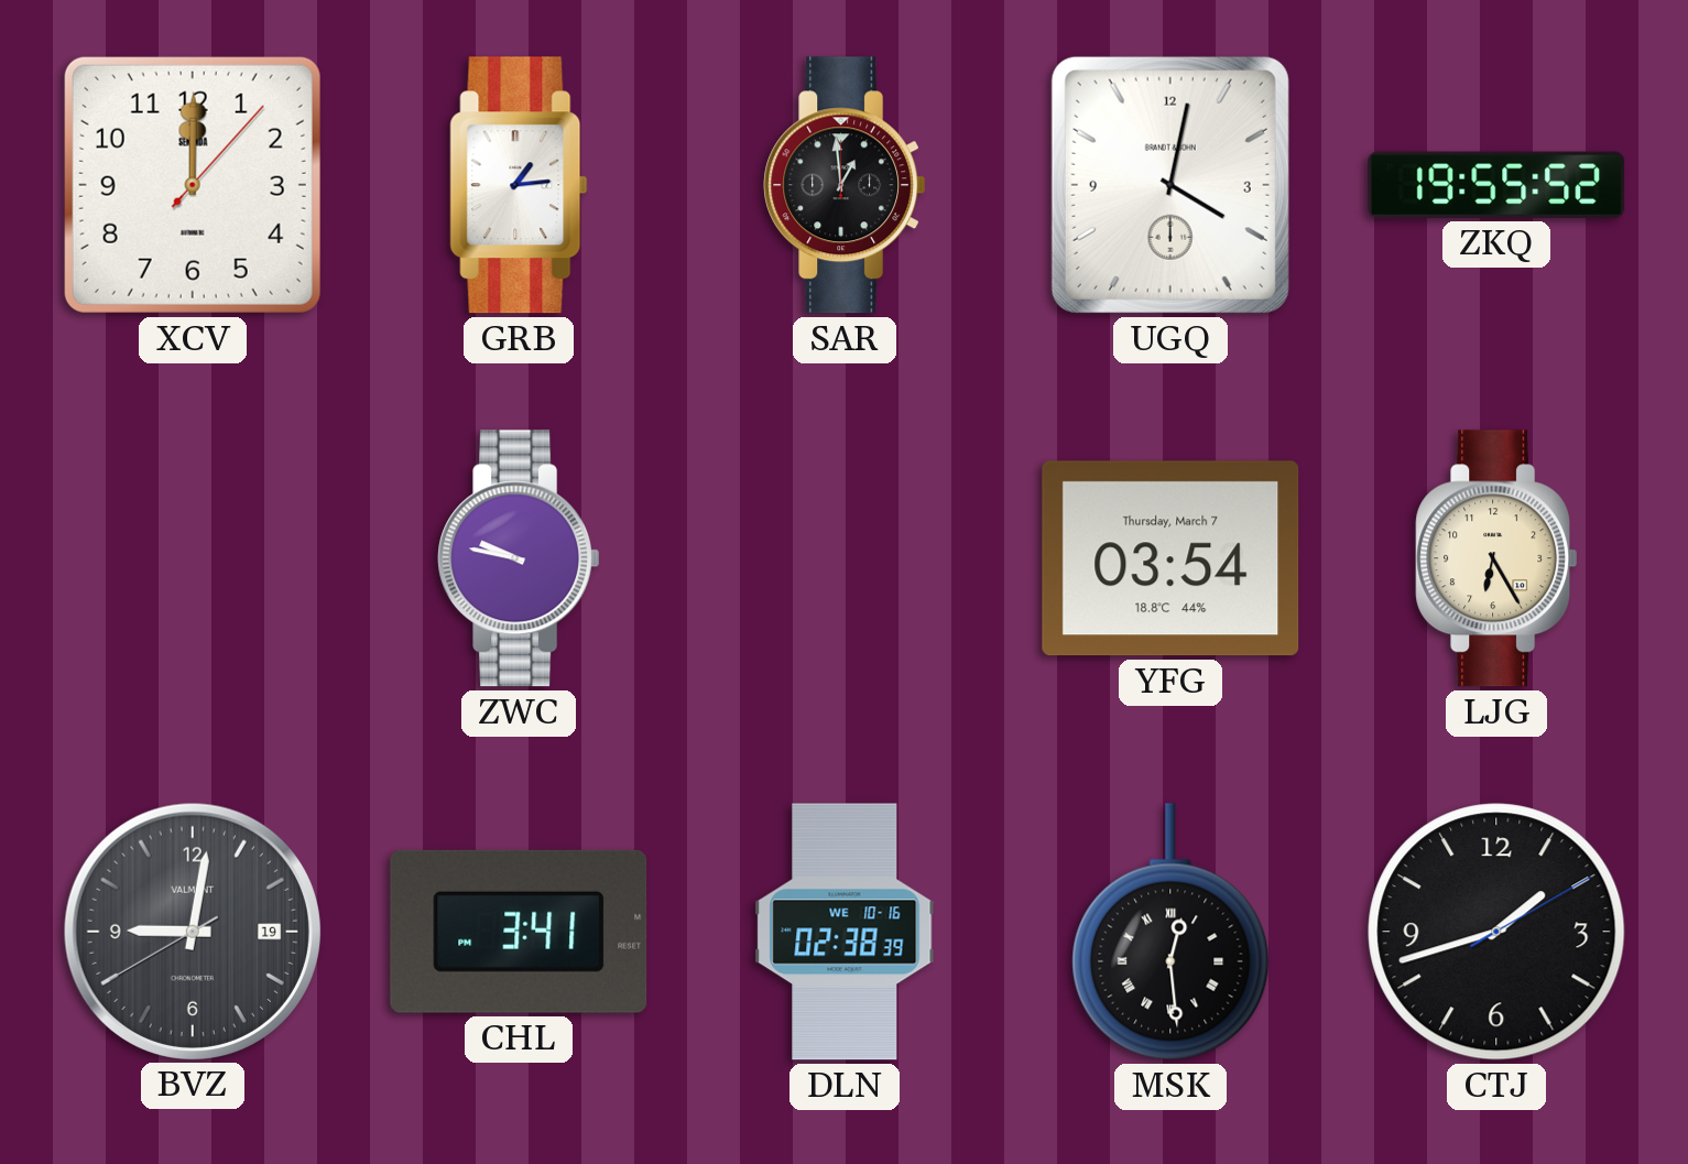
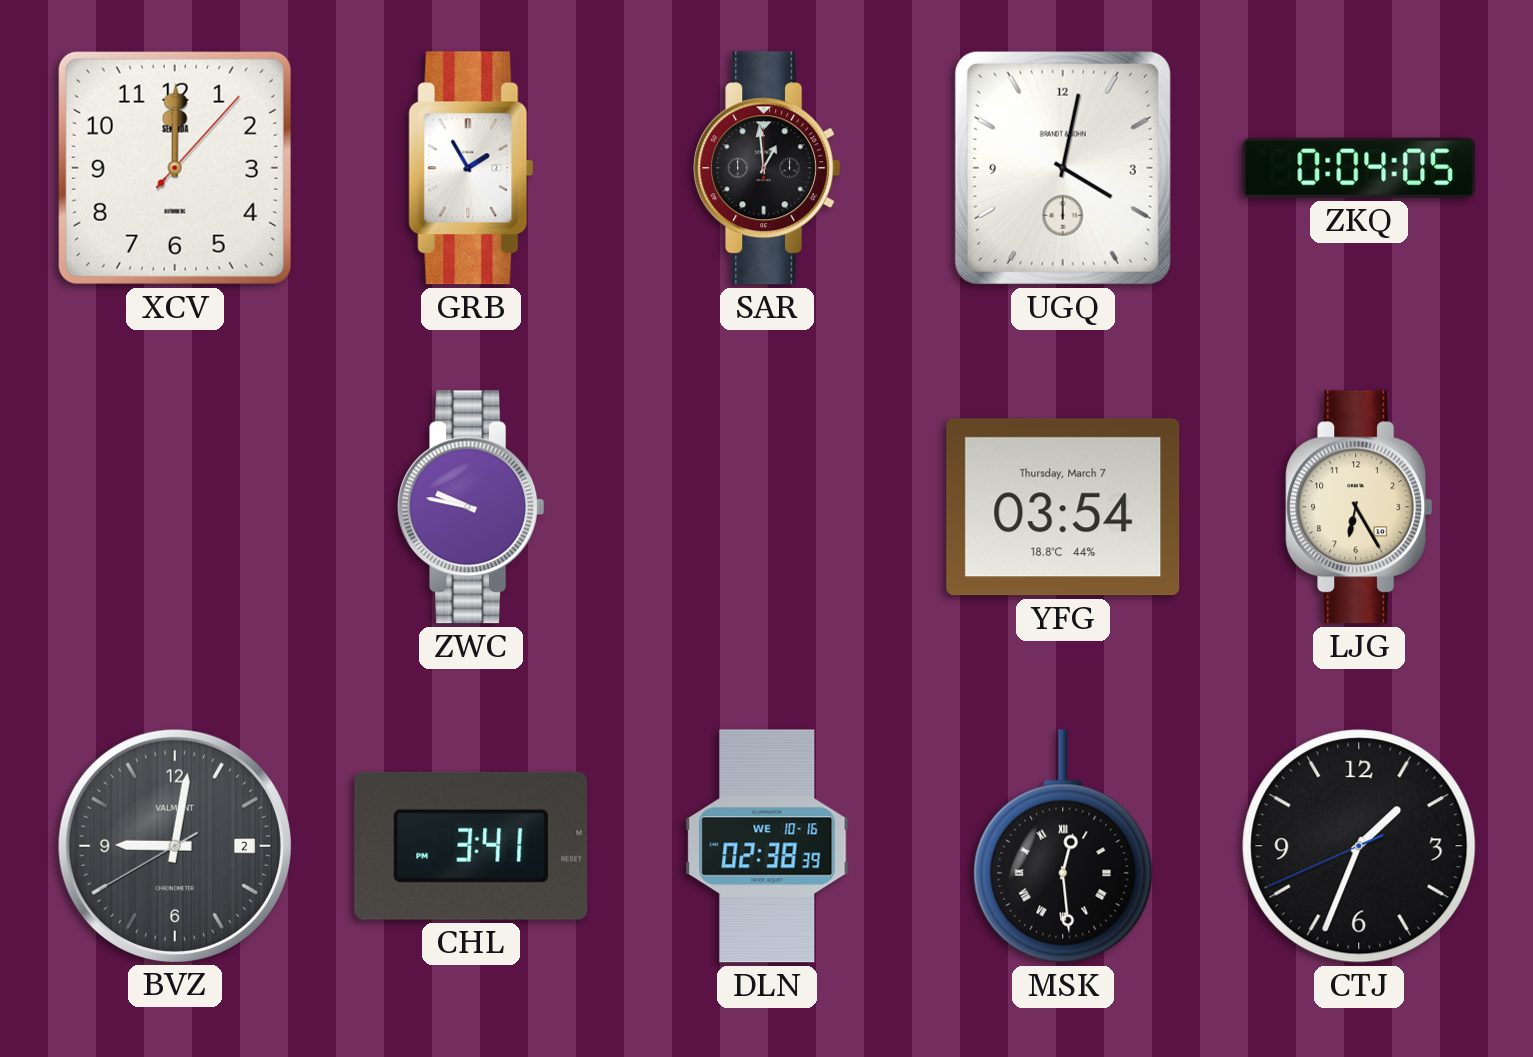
GRB: 1:14 -> 1:55
ZKQ: 19:55 -> 0:04
BVZ date: 19 -> 2
CTJ: 1:42 -> 1:33
